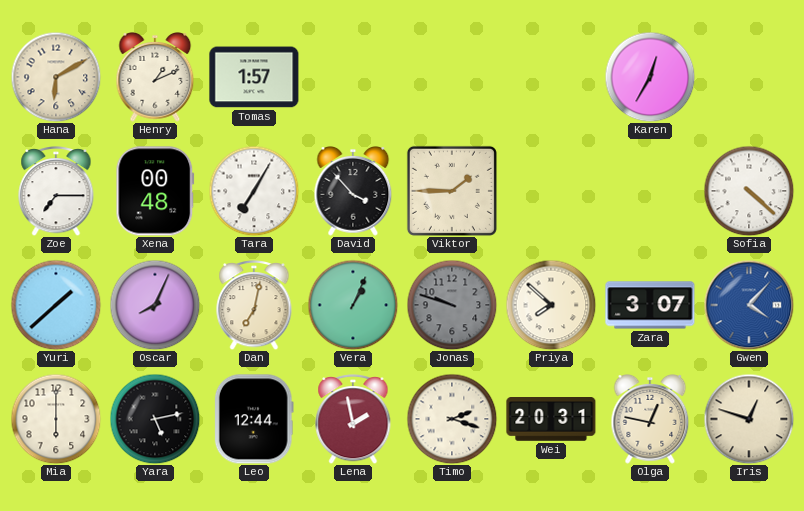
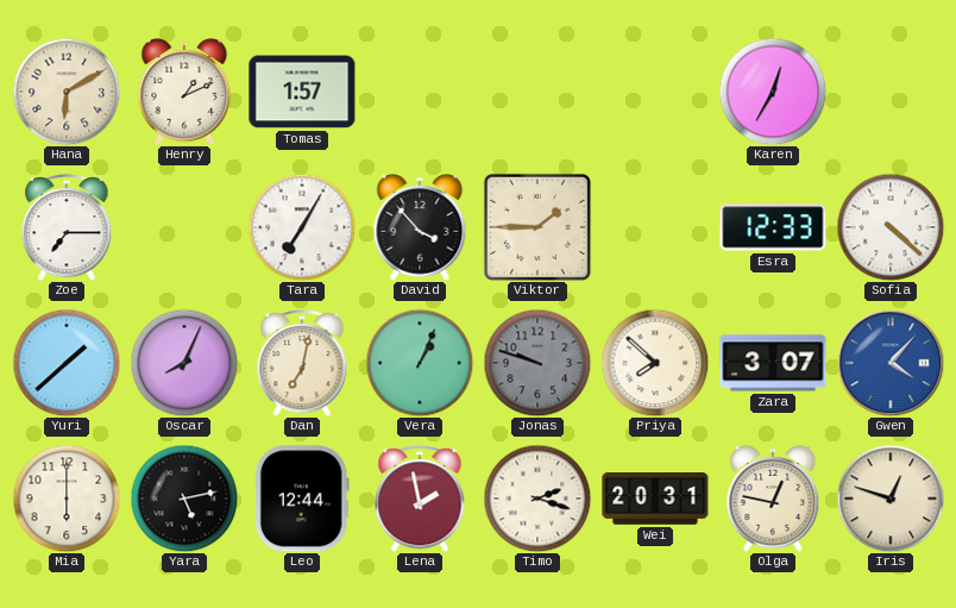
Xena: 00:48 -> none
Esra: none -> 12:33
